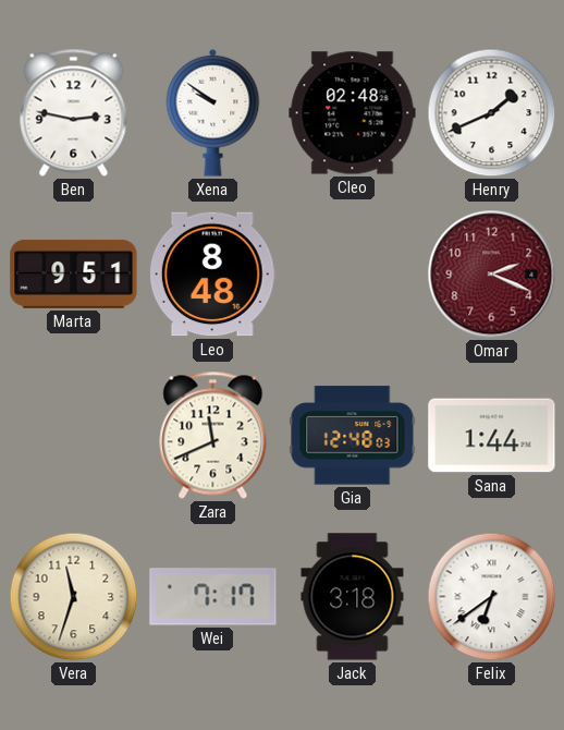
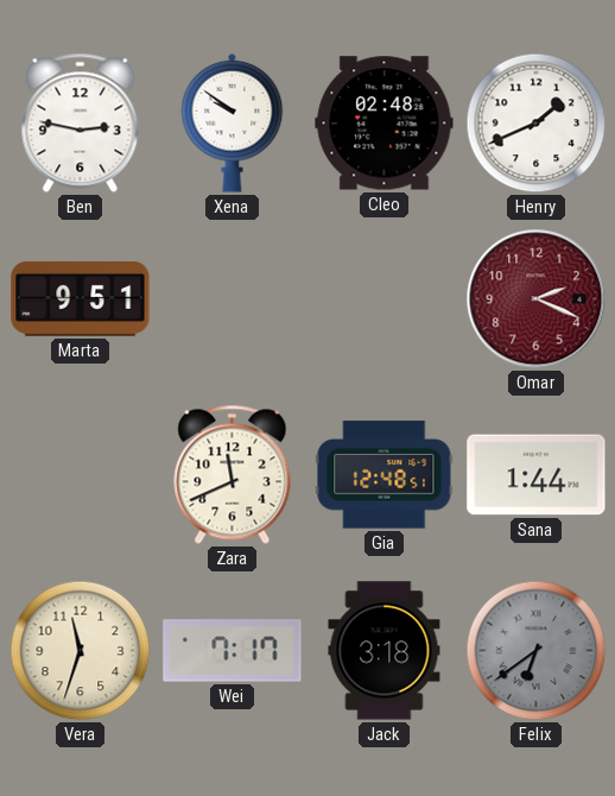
Leo: 8:48 -> none
Gia: 12:48:03 -> 12:48:51
Felix dial: white -> grey
